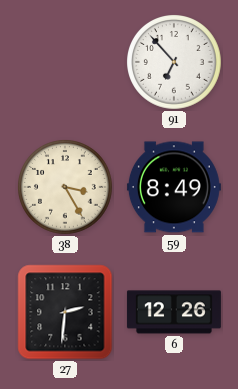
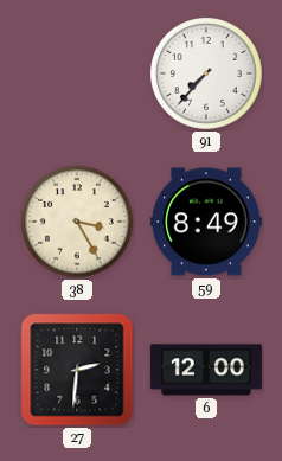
91: 6:53 -> 7:37
6: 12:26 -> 12:00
